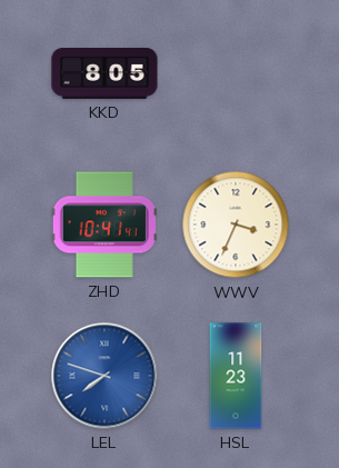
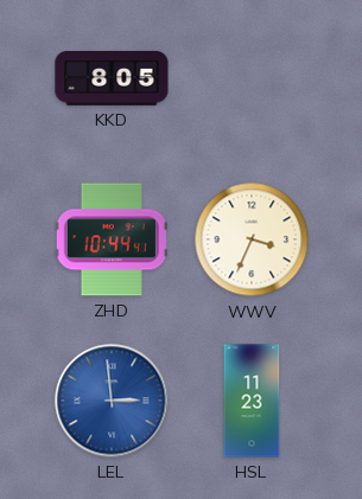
ZHD: 10:41 -> 10:44
LEL: 7:48 -> 2:59
